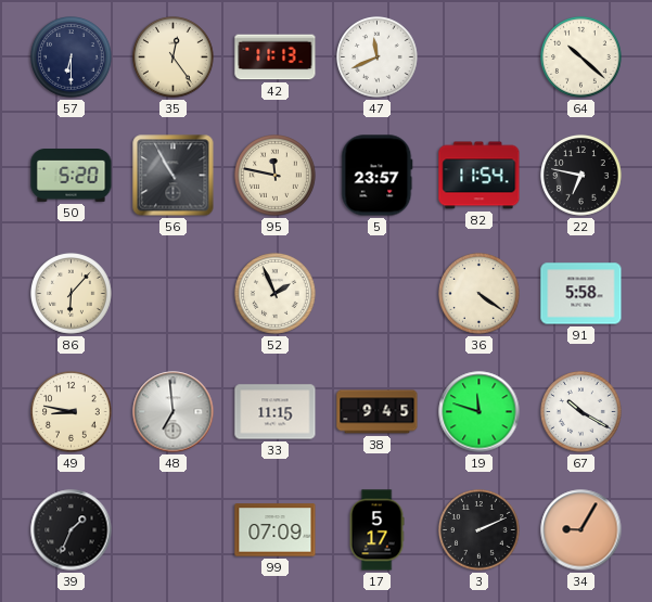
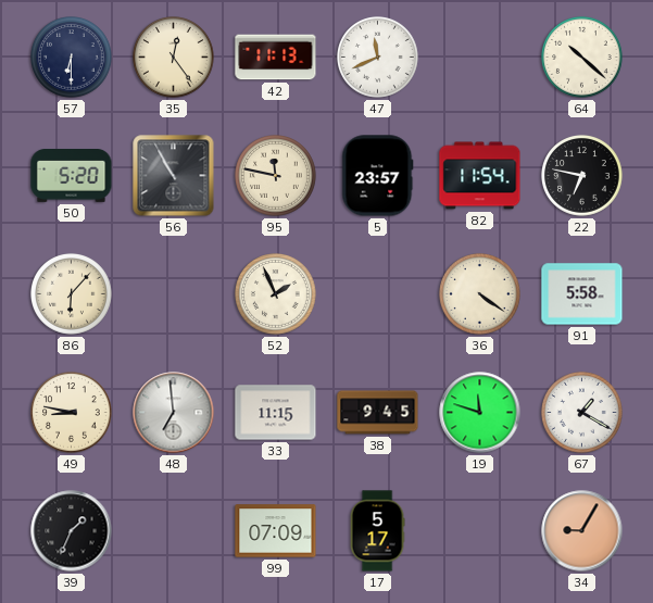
67: 10:20 -> 1:20
3: 2:11 -> none
